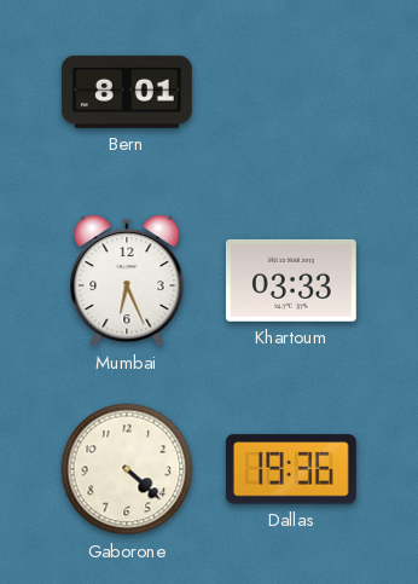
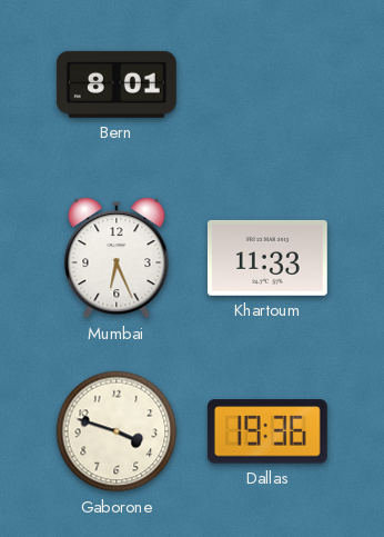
Khartoum: 03:33 -> 11:33
Gaborone: 4:22 -> 3:48
